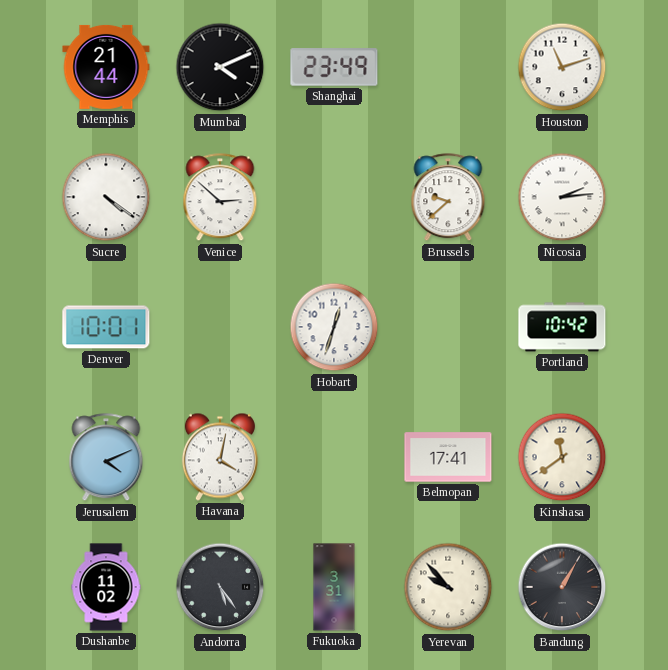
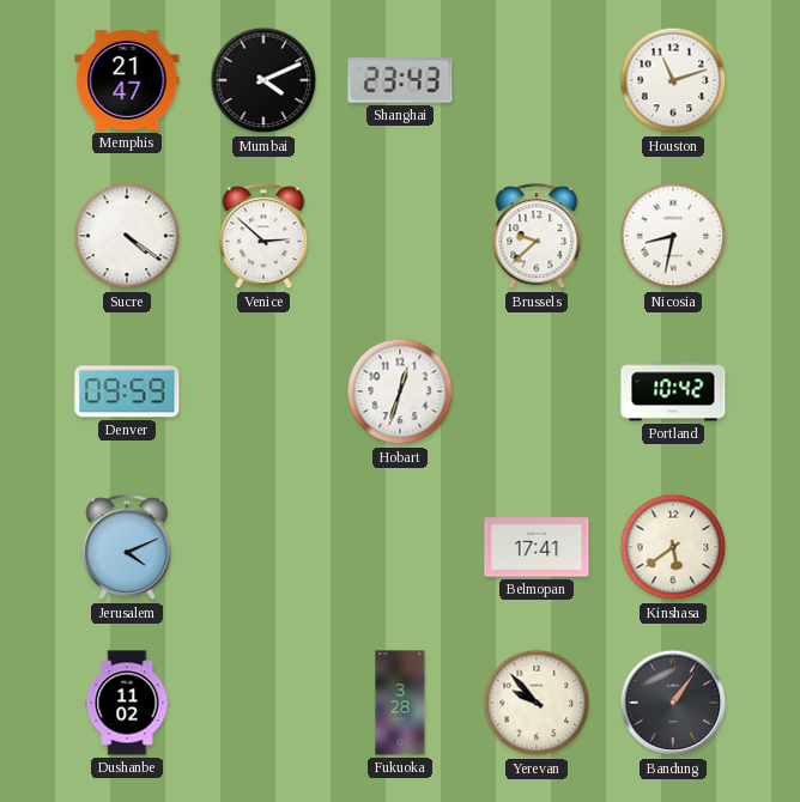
Memphis: 21:44 -> 21:47
Shanghai: 23:49 -> 23:43
Nicosia: 2:14 -> 8:32
Denver: 10:01 -> 09:59
Havana: 4:02 -> none
Kinshasa: 11:39 -> 5:39
Andorra: 5:24 -> none
Fukuoka: 3:31 -> 3:28
Bandung: 1:05 -> 1:06
